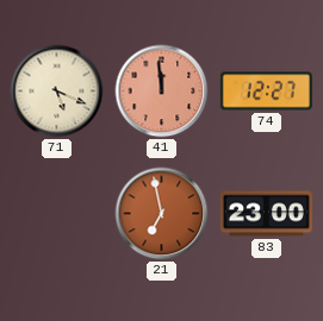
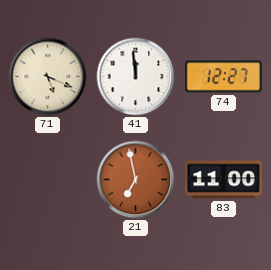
41 dial: salmon -> white
83: 23:00 -> 11:00
